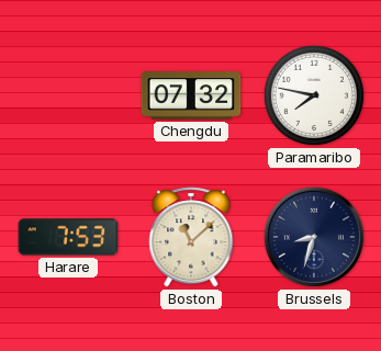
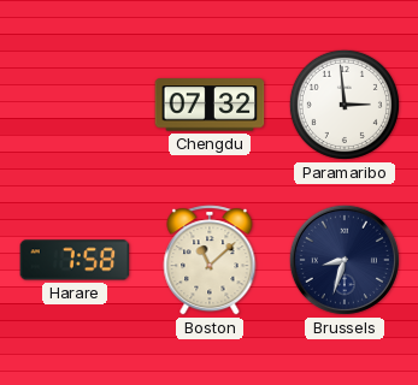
Paramaribo: 7:47 -> 2:59
Harare: 7:53 -> 7:58
